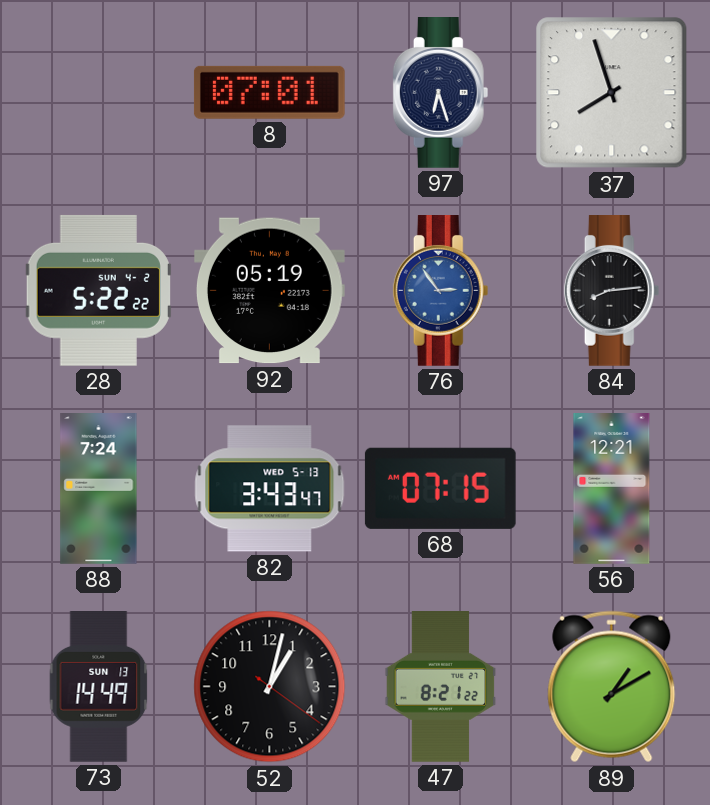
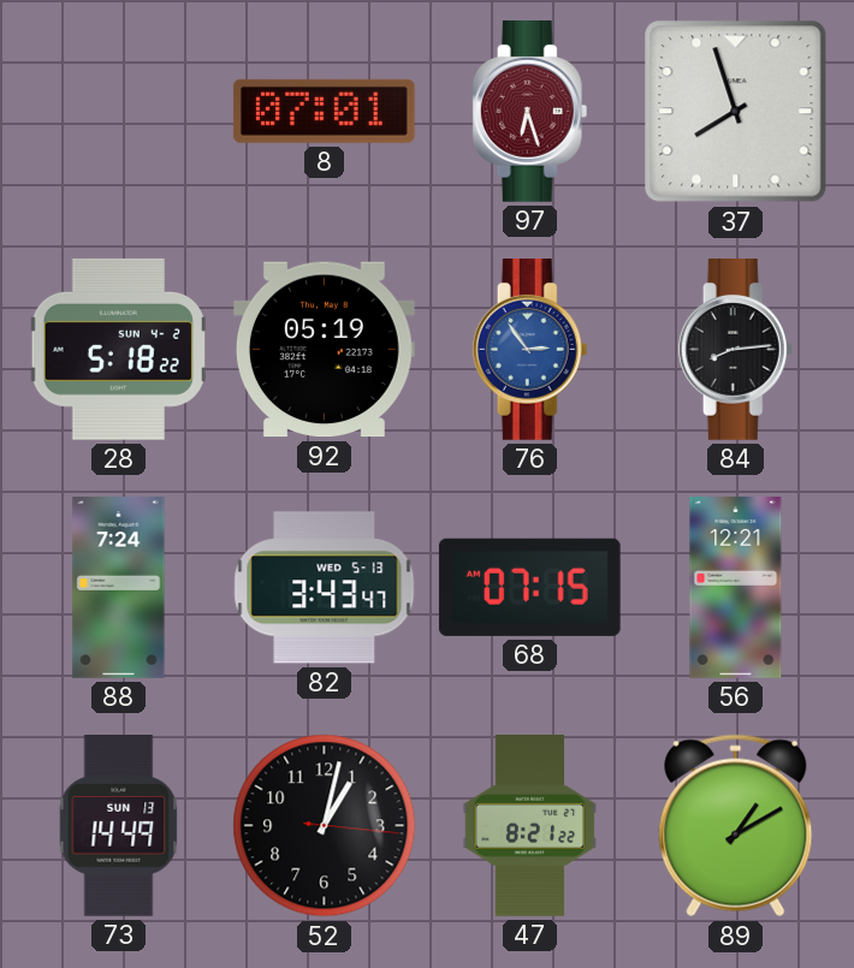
97 dial: navy -> burgundy
28: 5:22 -> 5:18
52: 1:02:21 -> 1:02:16
